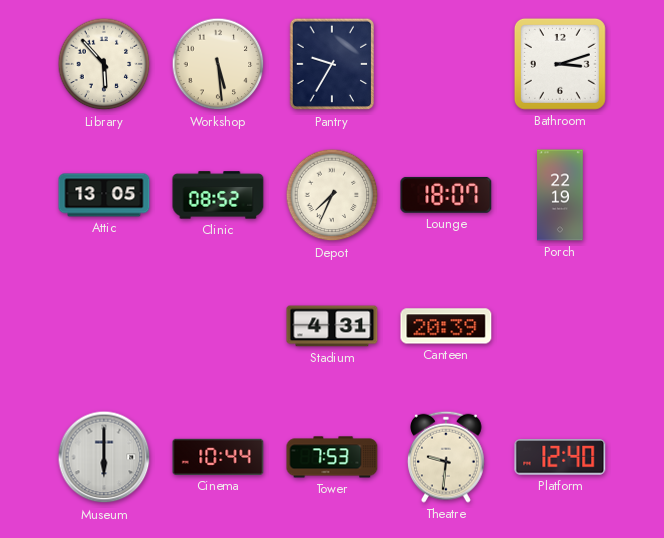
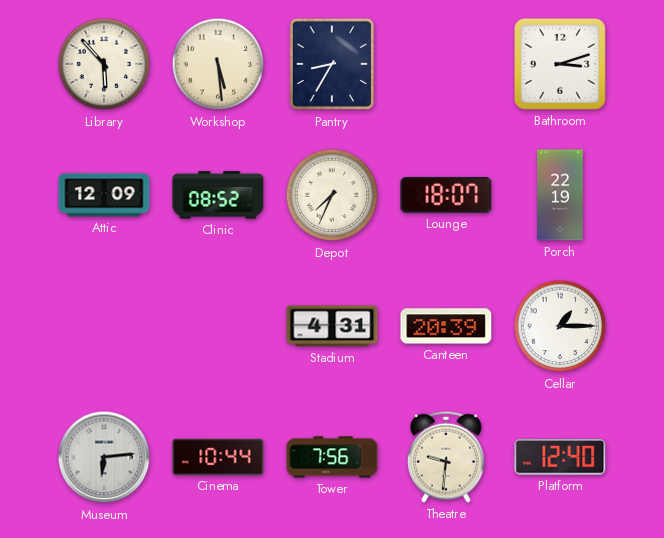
Pantry: 9:35 -> 8:35
Attic: 13:05 -> 12:09
Cellar: none -> 1:15
Museum: 6:00 -> 6:14
Tower: 7:53 -> 7:56
